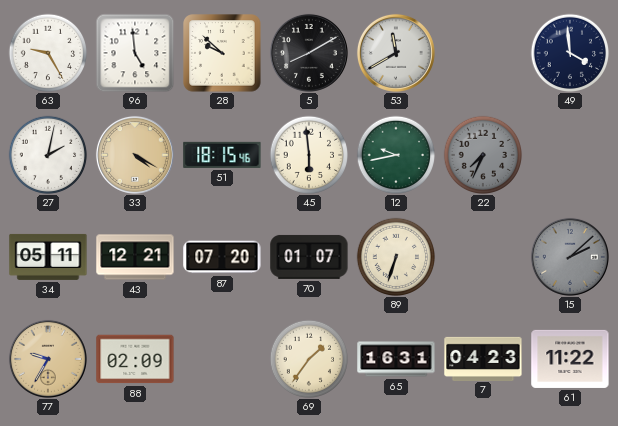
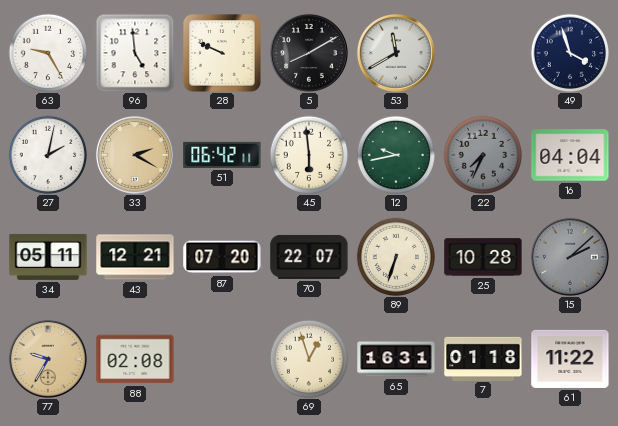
28: 9:52 -> 9:49
49: 3:59 -> 3:57
33: 4:20 -> 2:20
51: 18:15 -> 06:42
16: none -> 04:04
70: 01:07 -> 22:07
25: none -> 10:28
88: 02:09 -> 02:08
69: 1:36 -> 12:57
7: 04:23 -> 01:18
